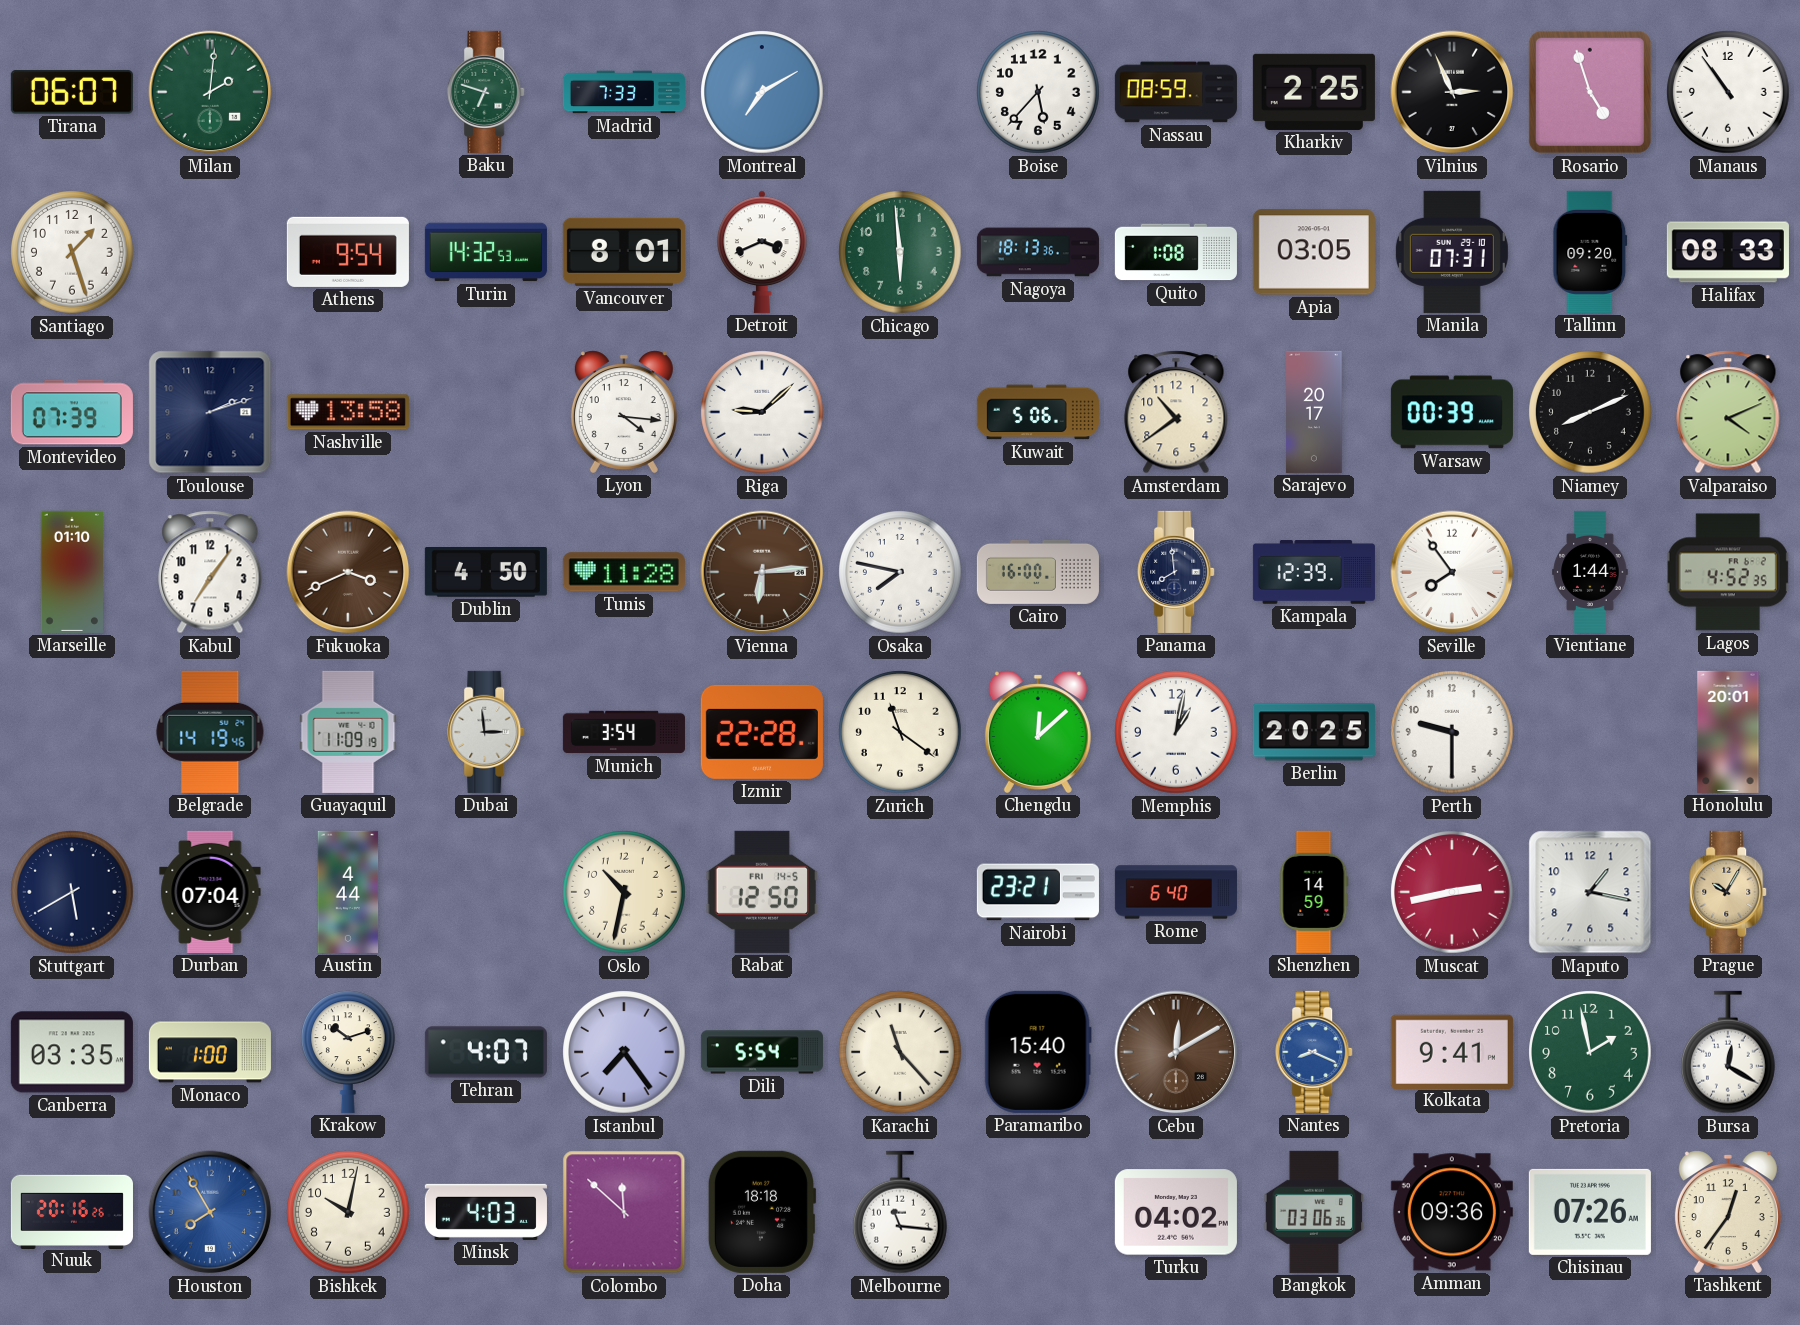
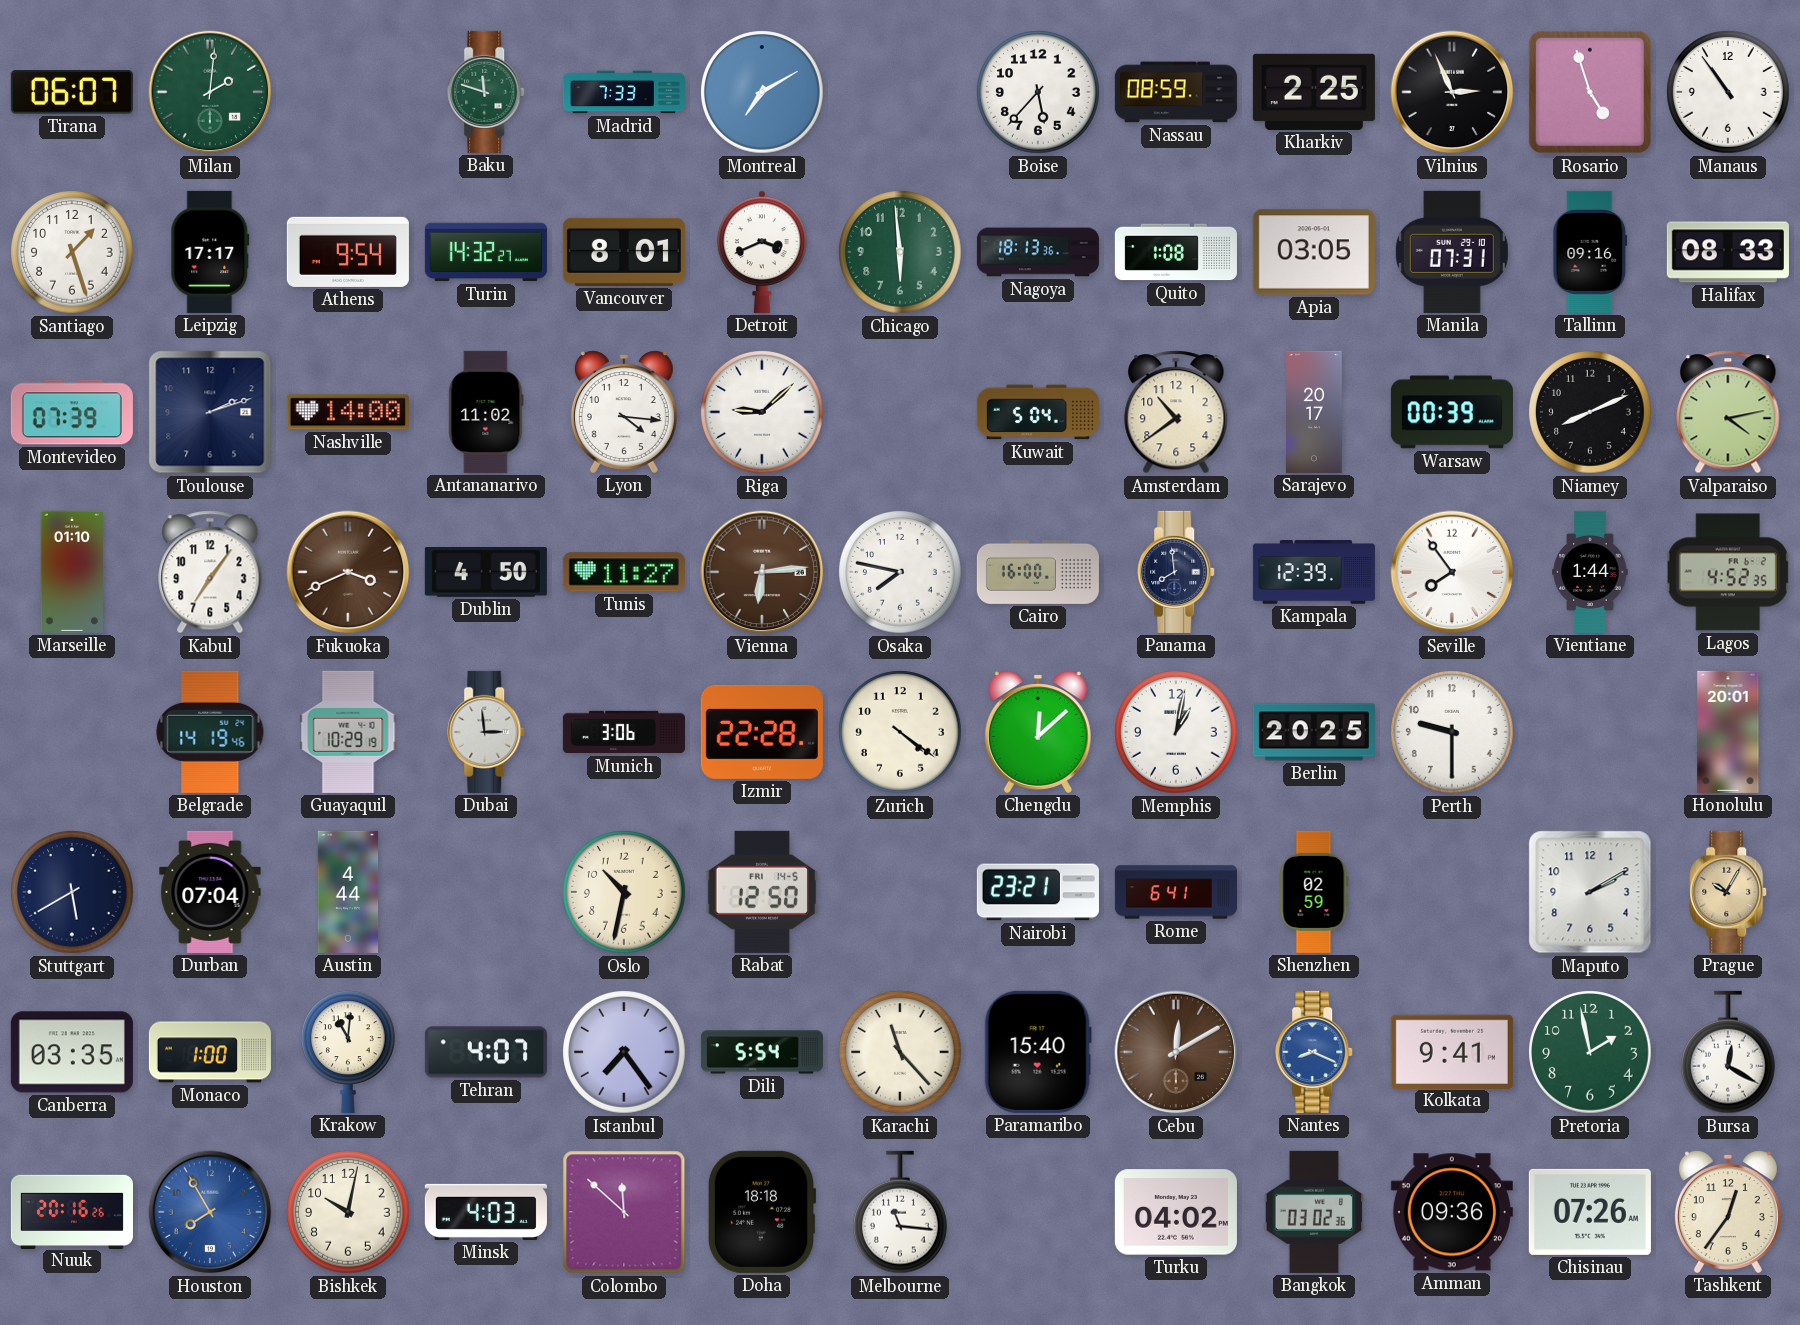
Baku: 6:48 -> 11:48
Leipzig: none -> 17:17
Turin: 14:32:53 -> 14:32:27
Tallinn: 09:20 -> 09:16
Nashville: 13:58 -> 14:00
Antananarivo: none -> 11:02
Kuwait: 5:06 -> 5:04
Valparaiso: 4:11 -> 4:13
Tunis: 11:28 -> 11:27
Guayaquil: 11:09 -> 10:29
Munich: 3:54 -> 3:06
Zurich: 11:21 -> 4:21
Rome: 6:40 -> 6:41
Shenzhen: 14:59 -> 02:59
Muscat: 2:43 -> none
Maputo: 1:17 -> 2:10
Krakow: 10:12 -> 11:01
Bangkok: 03:06 -> 03:02
